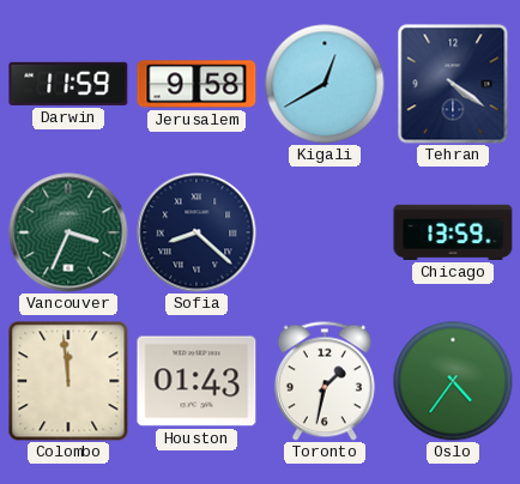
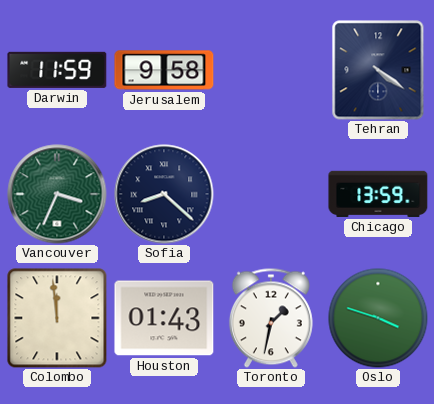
Kigali: 12:40 -> none
Oslo: 4:36 -> 3:48
